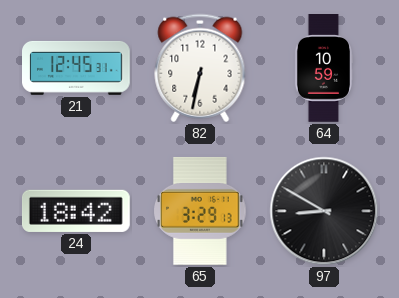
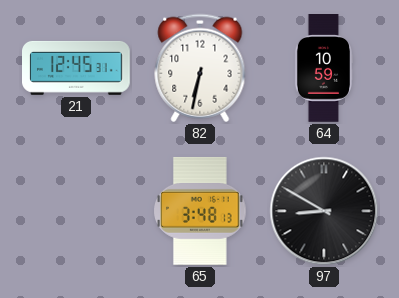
24: 18:42 -> none
65: 3:29 -> 3:48
